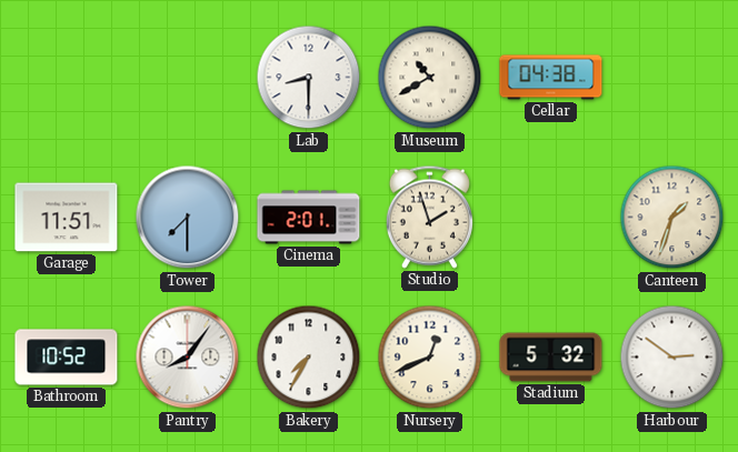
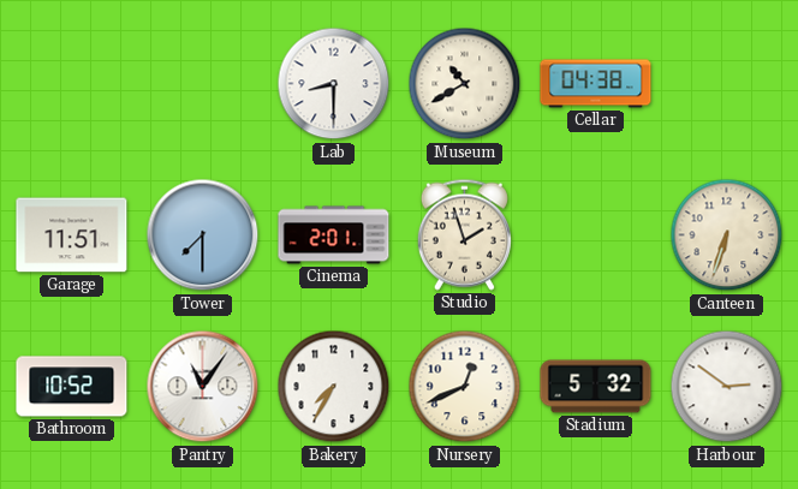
Canteen: 1:33 -> 6:33
Pantry: 8:06 -> 11:06
